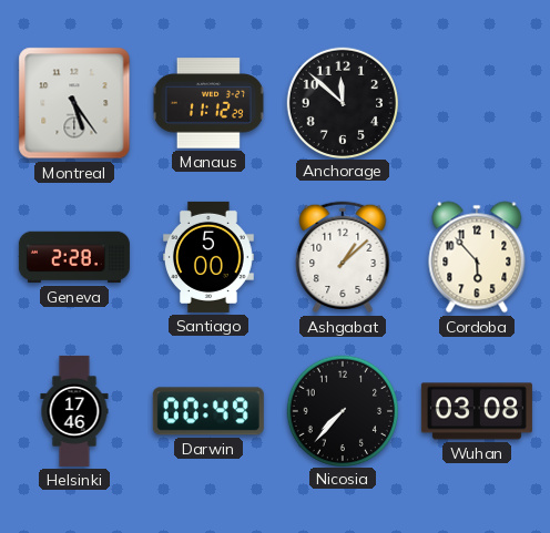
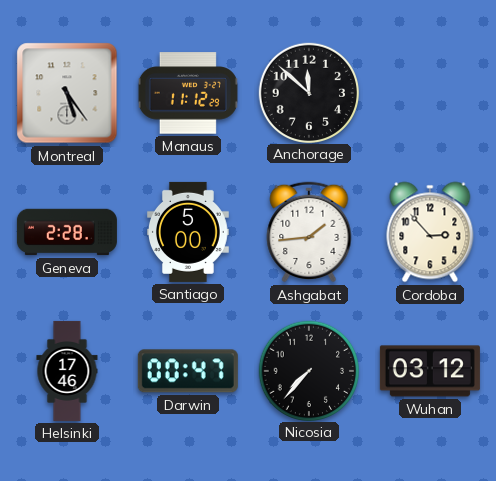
Ashgabat: 1:08 -> 1:44
Cordoba: 5:53 -> 2:53
Darwin: 00:49 -> 00:47
Wuhan: 03:08 -> 03:12
